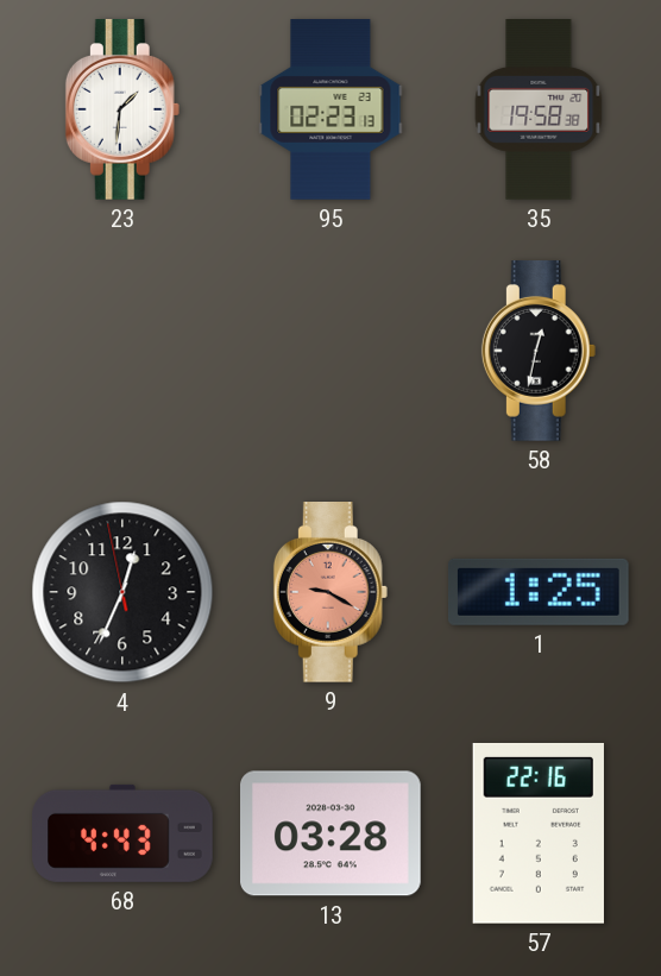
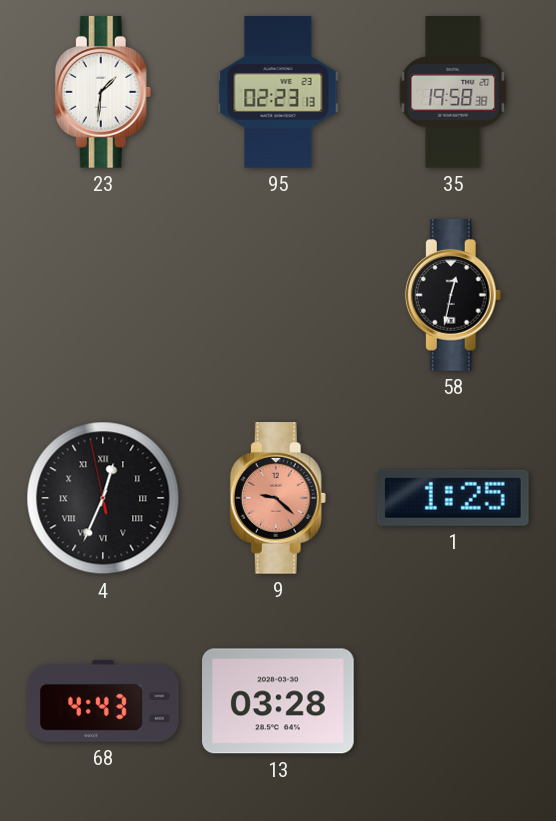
4 numerals: Arabic -> Roman
9: 9:20 -> 9:22
57: 22:16 -> none
